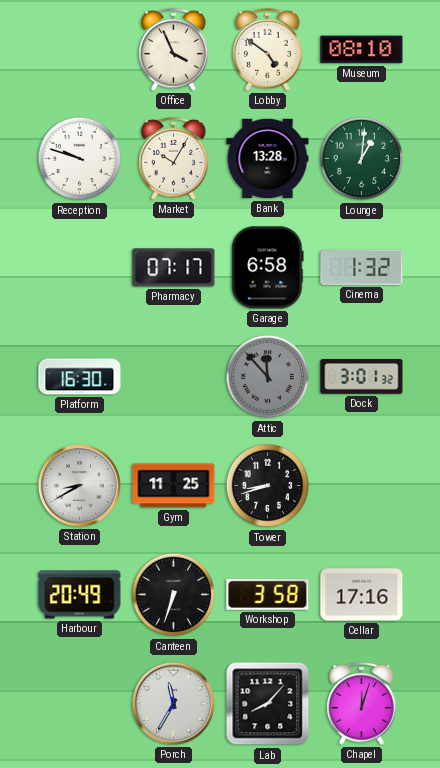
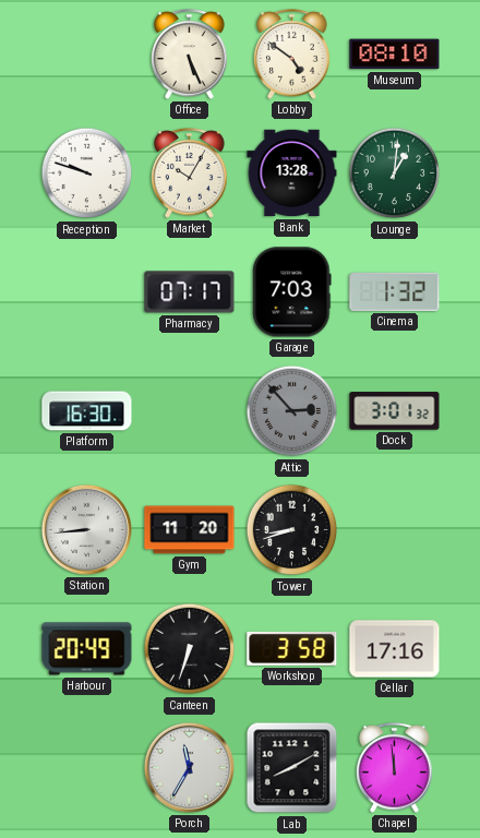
Office: 3:56 -> 5:26
Garage: 6:58 -> 7:03
Attic: 11:53 -> 2:53
Station: 8:40 -> 8:44
Gym: 11:25 -> 11:20
Lab: 8:07 -> 8:10
Chapel: 12:03 -> 11:59
